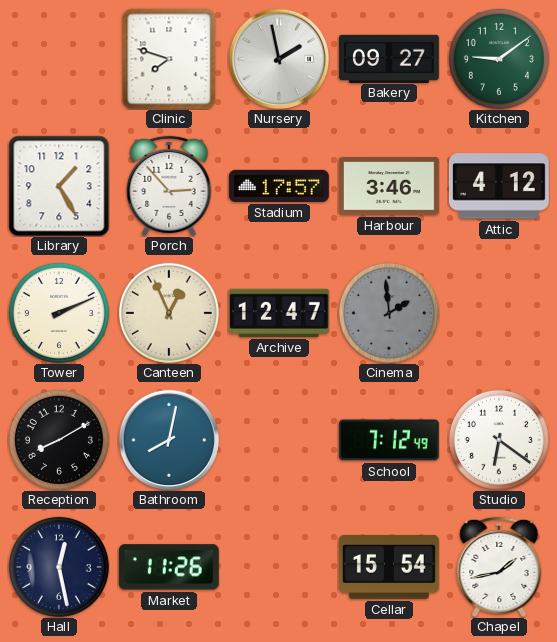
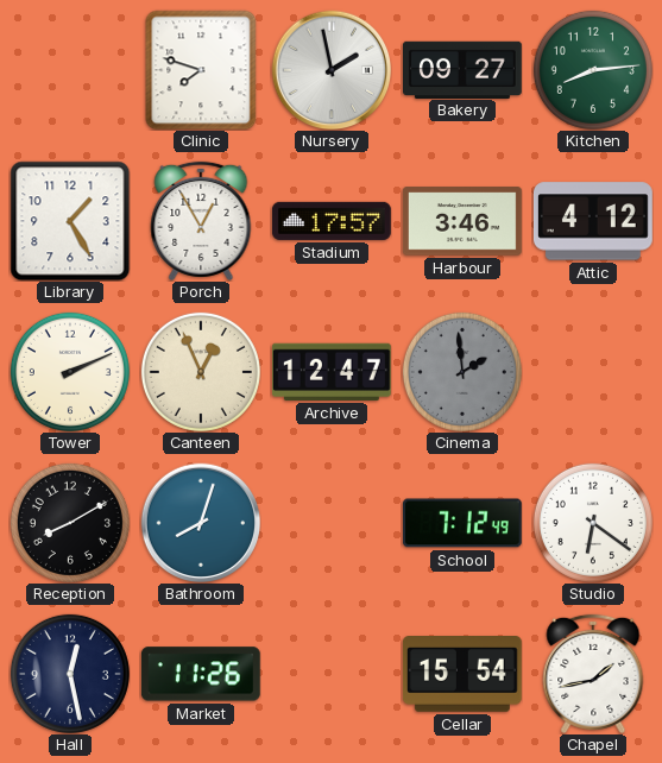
Kitchen: 9:09 -> 8:14
Porch: 2:53 -> 12:55
Bathroom: 8:02 -> 8:03
